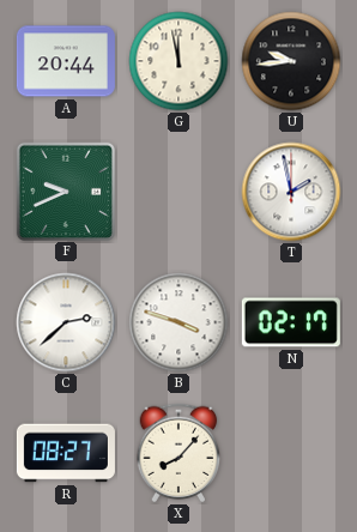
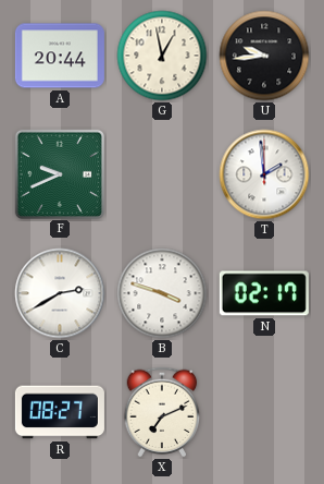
G: 11:58 -> 12:58
T: 1:58 -> 1:59
C: 2:38 -> 2:40
X: 8:07 -> 7:11
